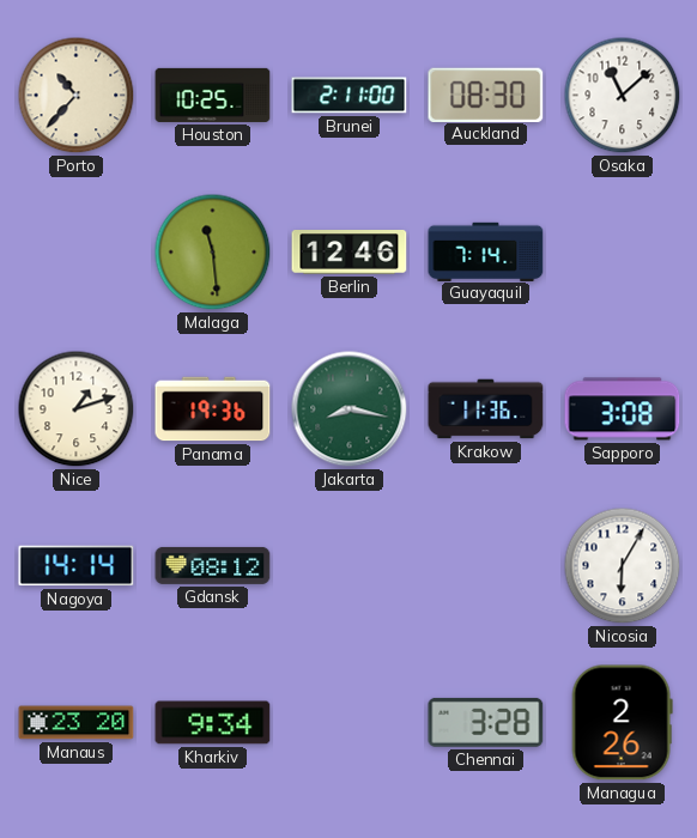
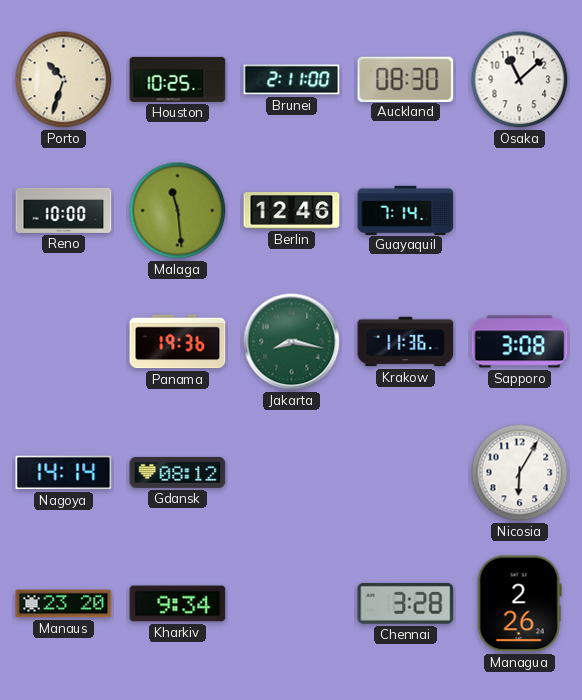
Porto: 10:37 -> 10:33
Reno: none -> 10:00
Nice: 1:12 -> none
